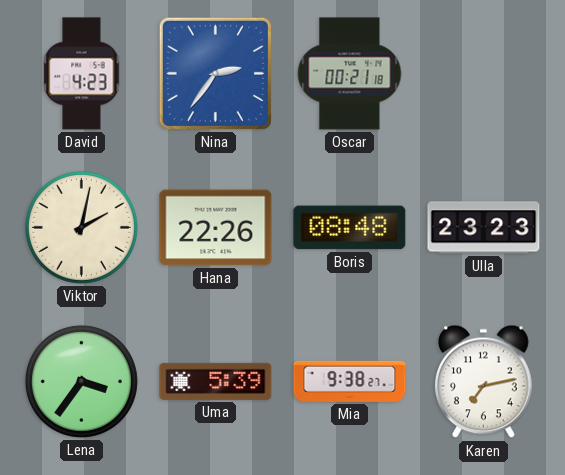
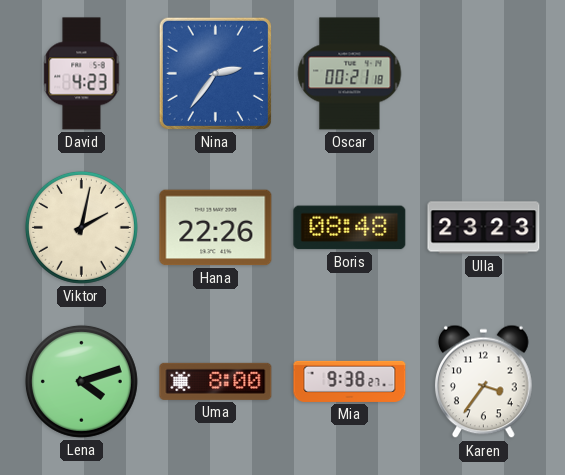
Lena: 3:36 -> 4:12
Uma: 5:39 -> 8:00
Karen: 7:13 -> 3:36
